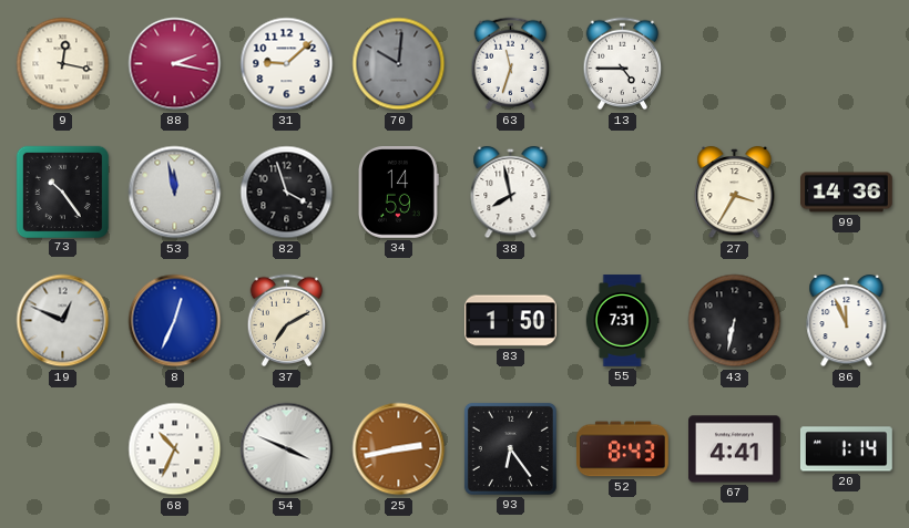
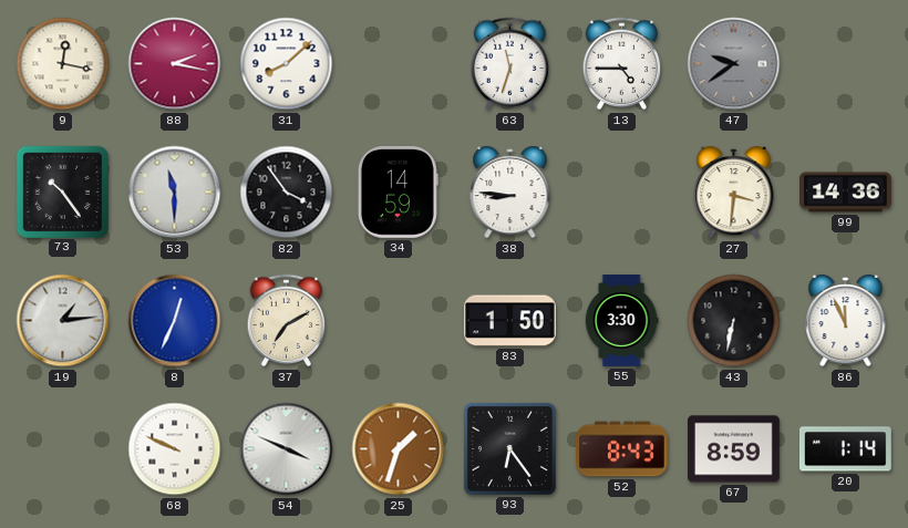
31: 9:08 -> 8:08
70: 10:01 -> none
47: none -> 9:39
53: 11:58 -> 11:30
82: 3:57 -> 3:54
38: 7:58 -> 8:46
27: 3:35 -> 3:31
19: 12:49 -> 1:14
55: 7:31 -> 3:30
68: 10:34 -> 9:49
25: 2:43 -> 1:33
67: 4:41 -> 8:59
